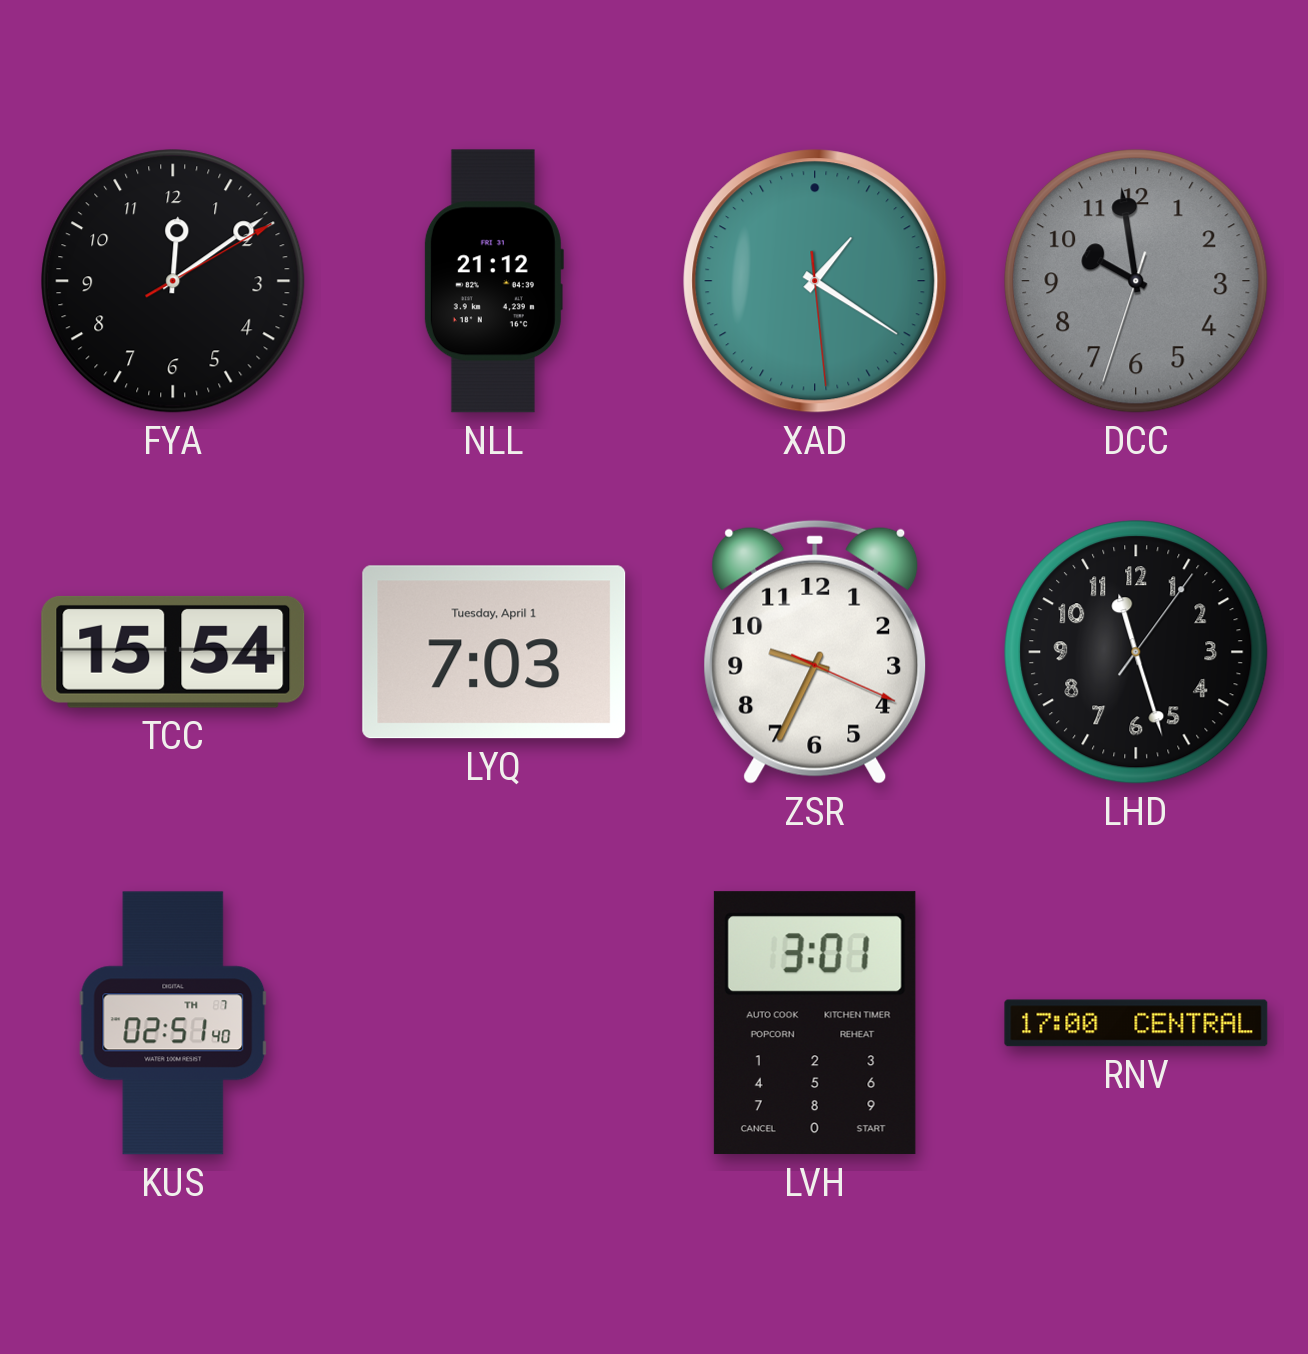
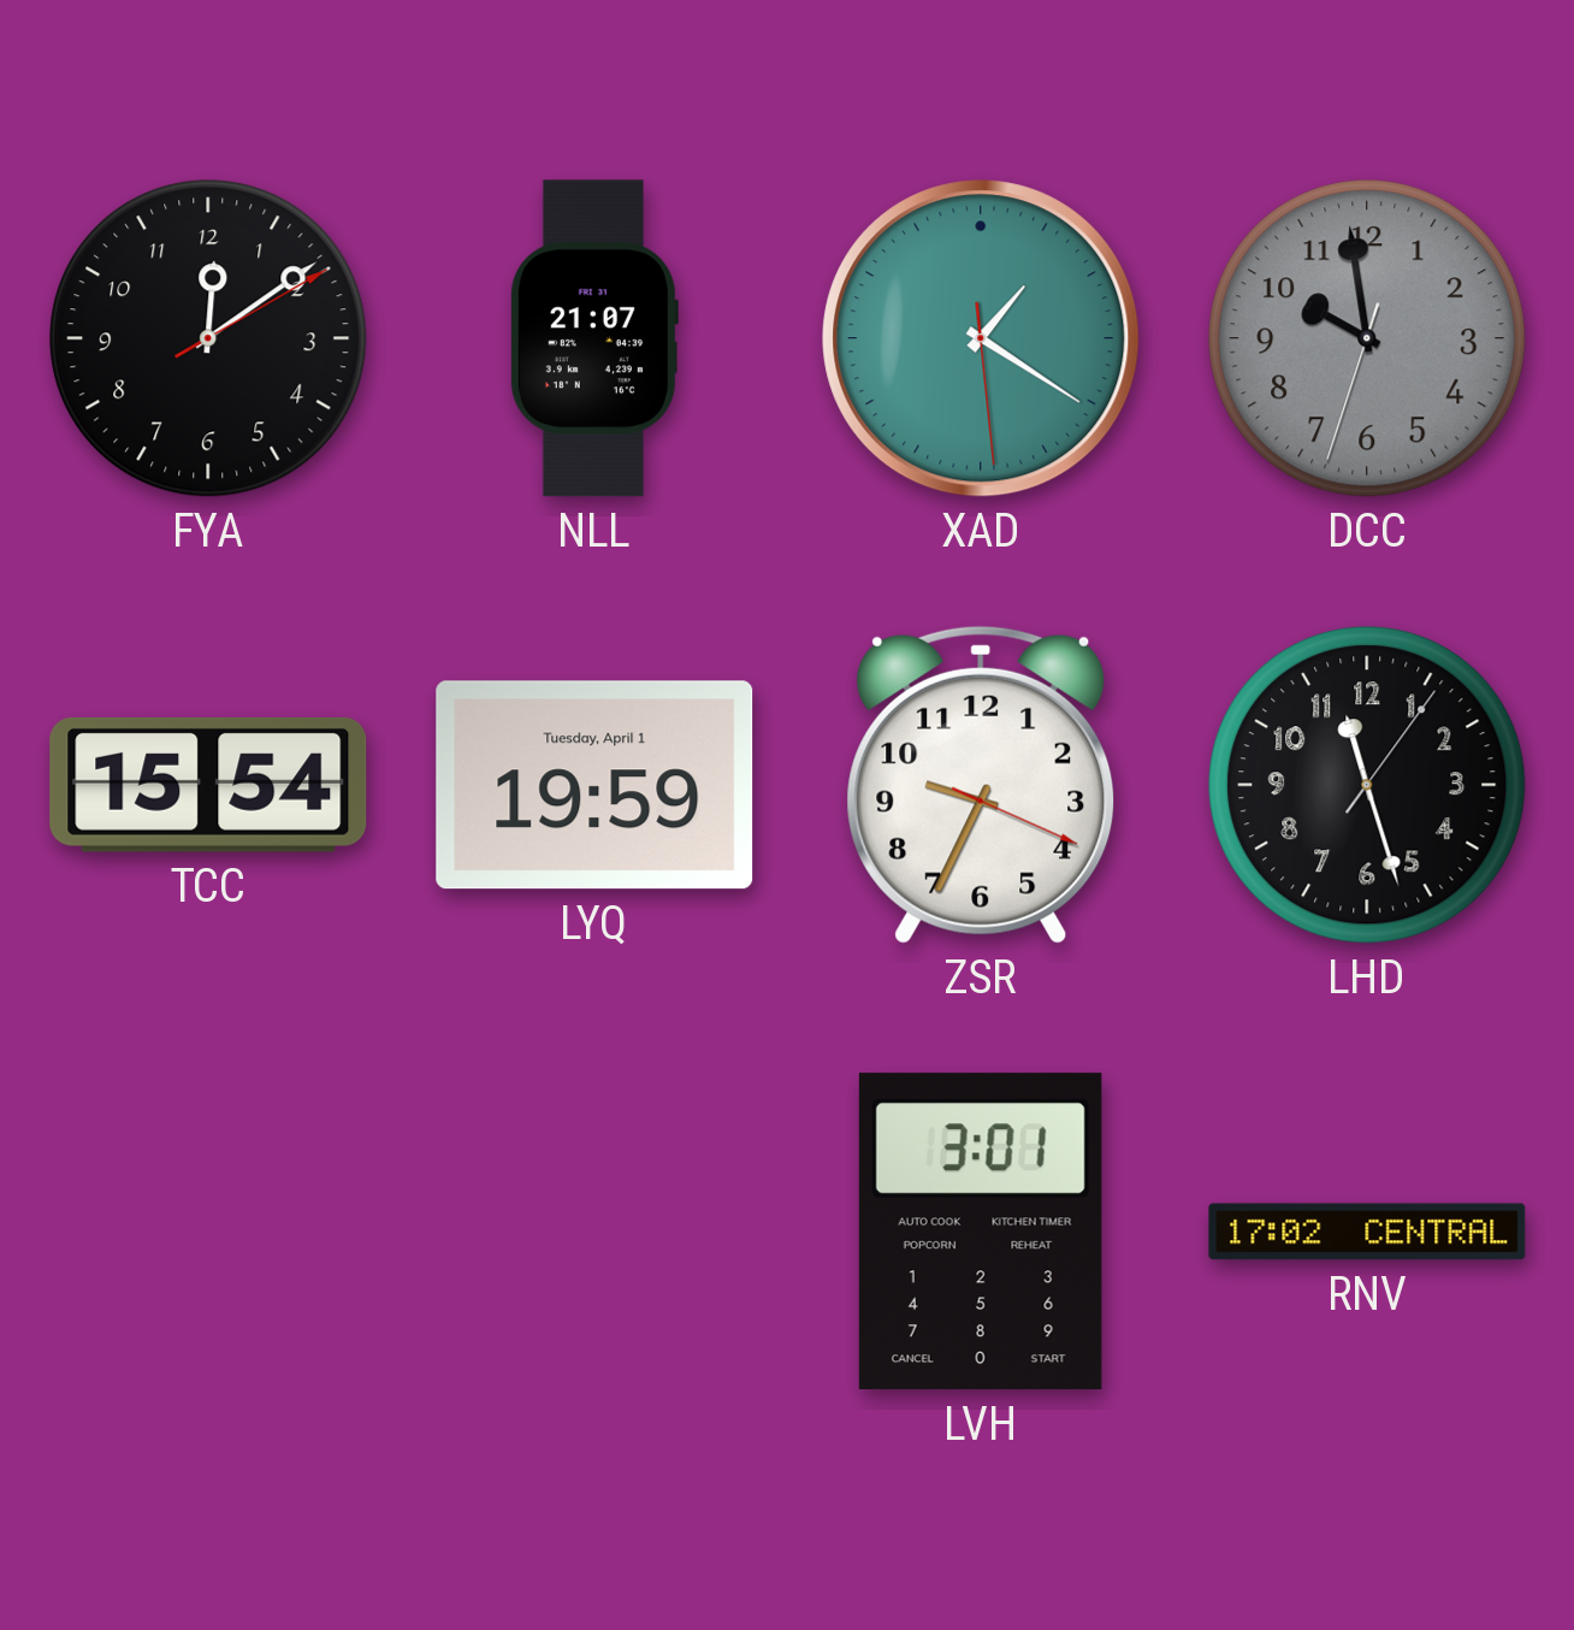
NLL: 21:12 -> 21:07
LYQ: 7:03 -> 19:59
KUS: 02:51 -> none
RNV: 17:00 -> 17:02
